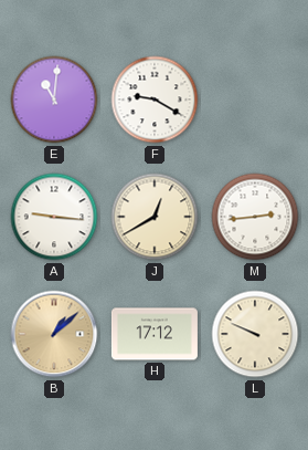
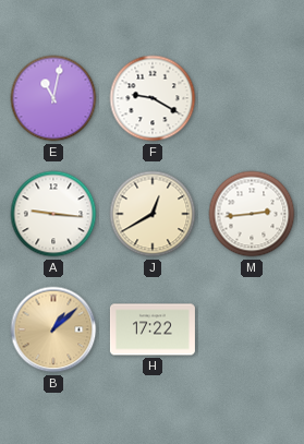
E: 11:01 -> 11:02
H: 17:12 -> 17:22
L: 9:49 -> none
